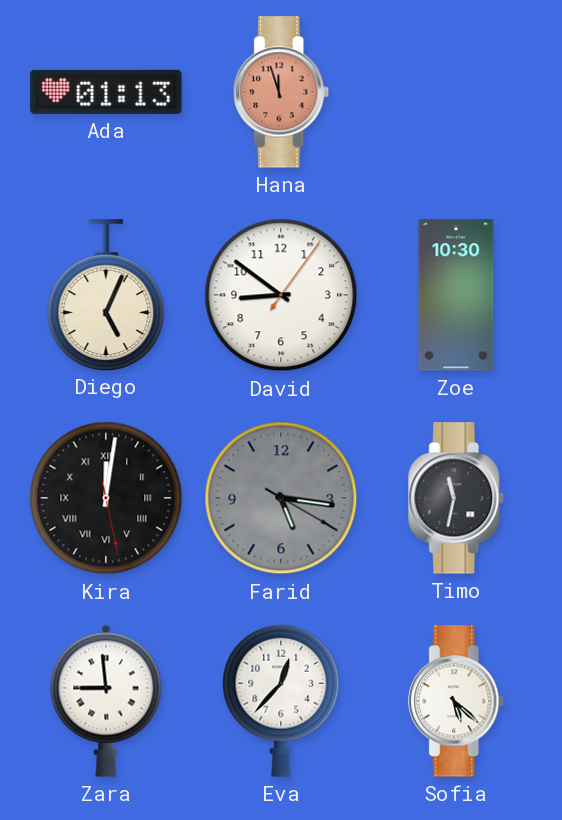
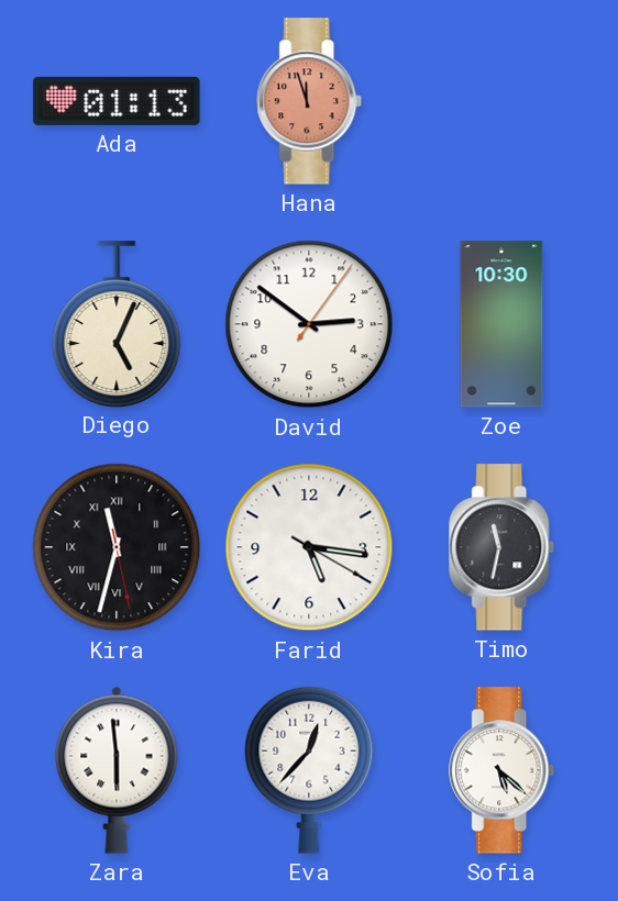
David: 8:51 -> 2:51
Kira: 12:01 -> 11:32
Farid dial: grey -> white
Zara: 8:59 -> 5:59
